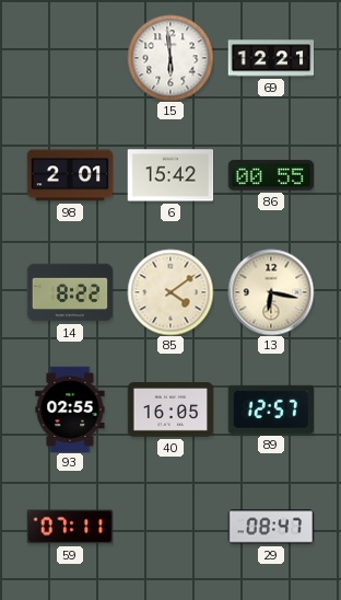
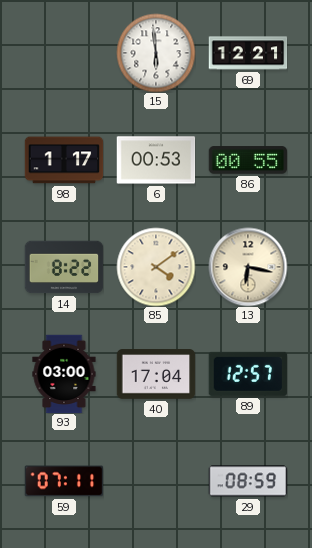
98: 2:01 -> 1:17
6: 15:42 -> 00:53
93: 02:55 -> 03:00
40: 16:05 -> 17:04
29: 08:47 -> 08:59
